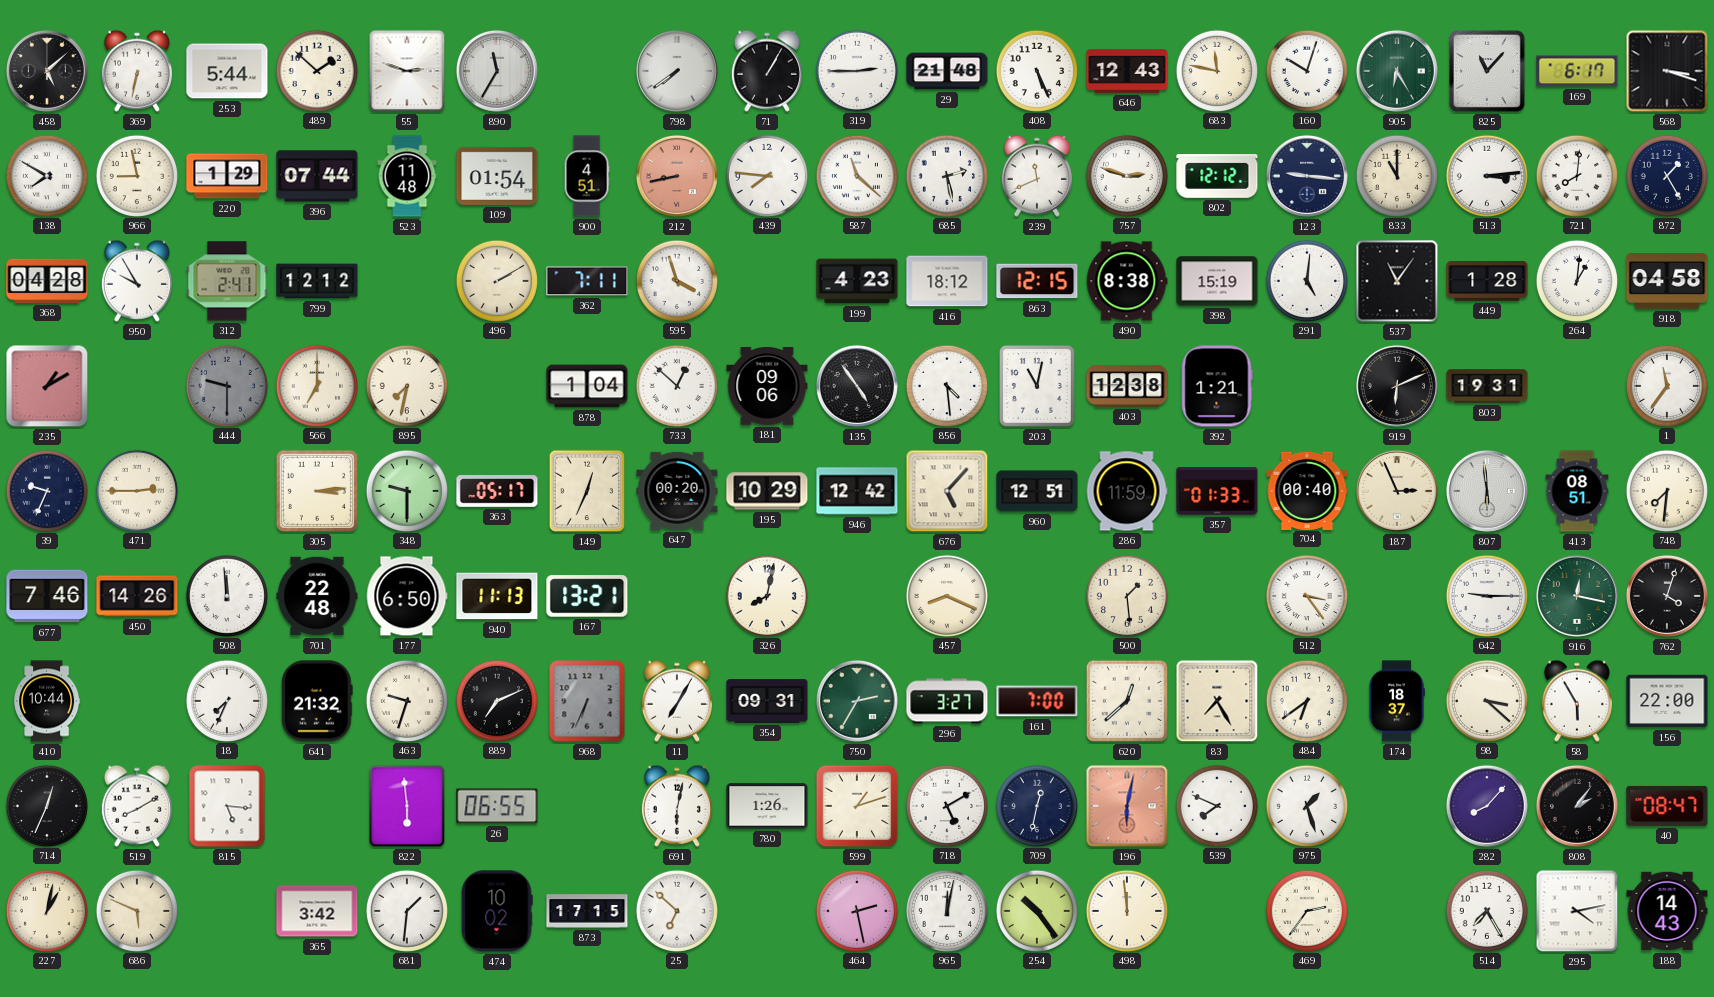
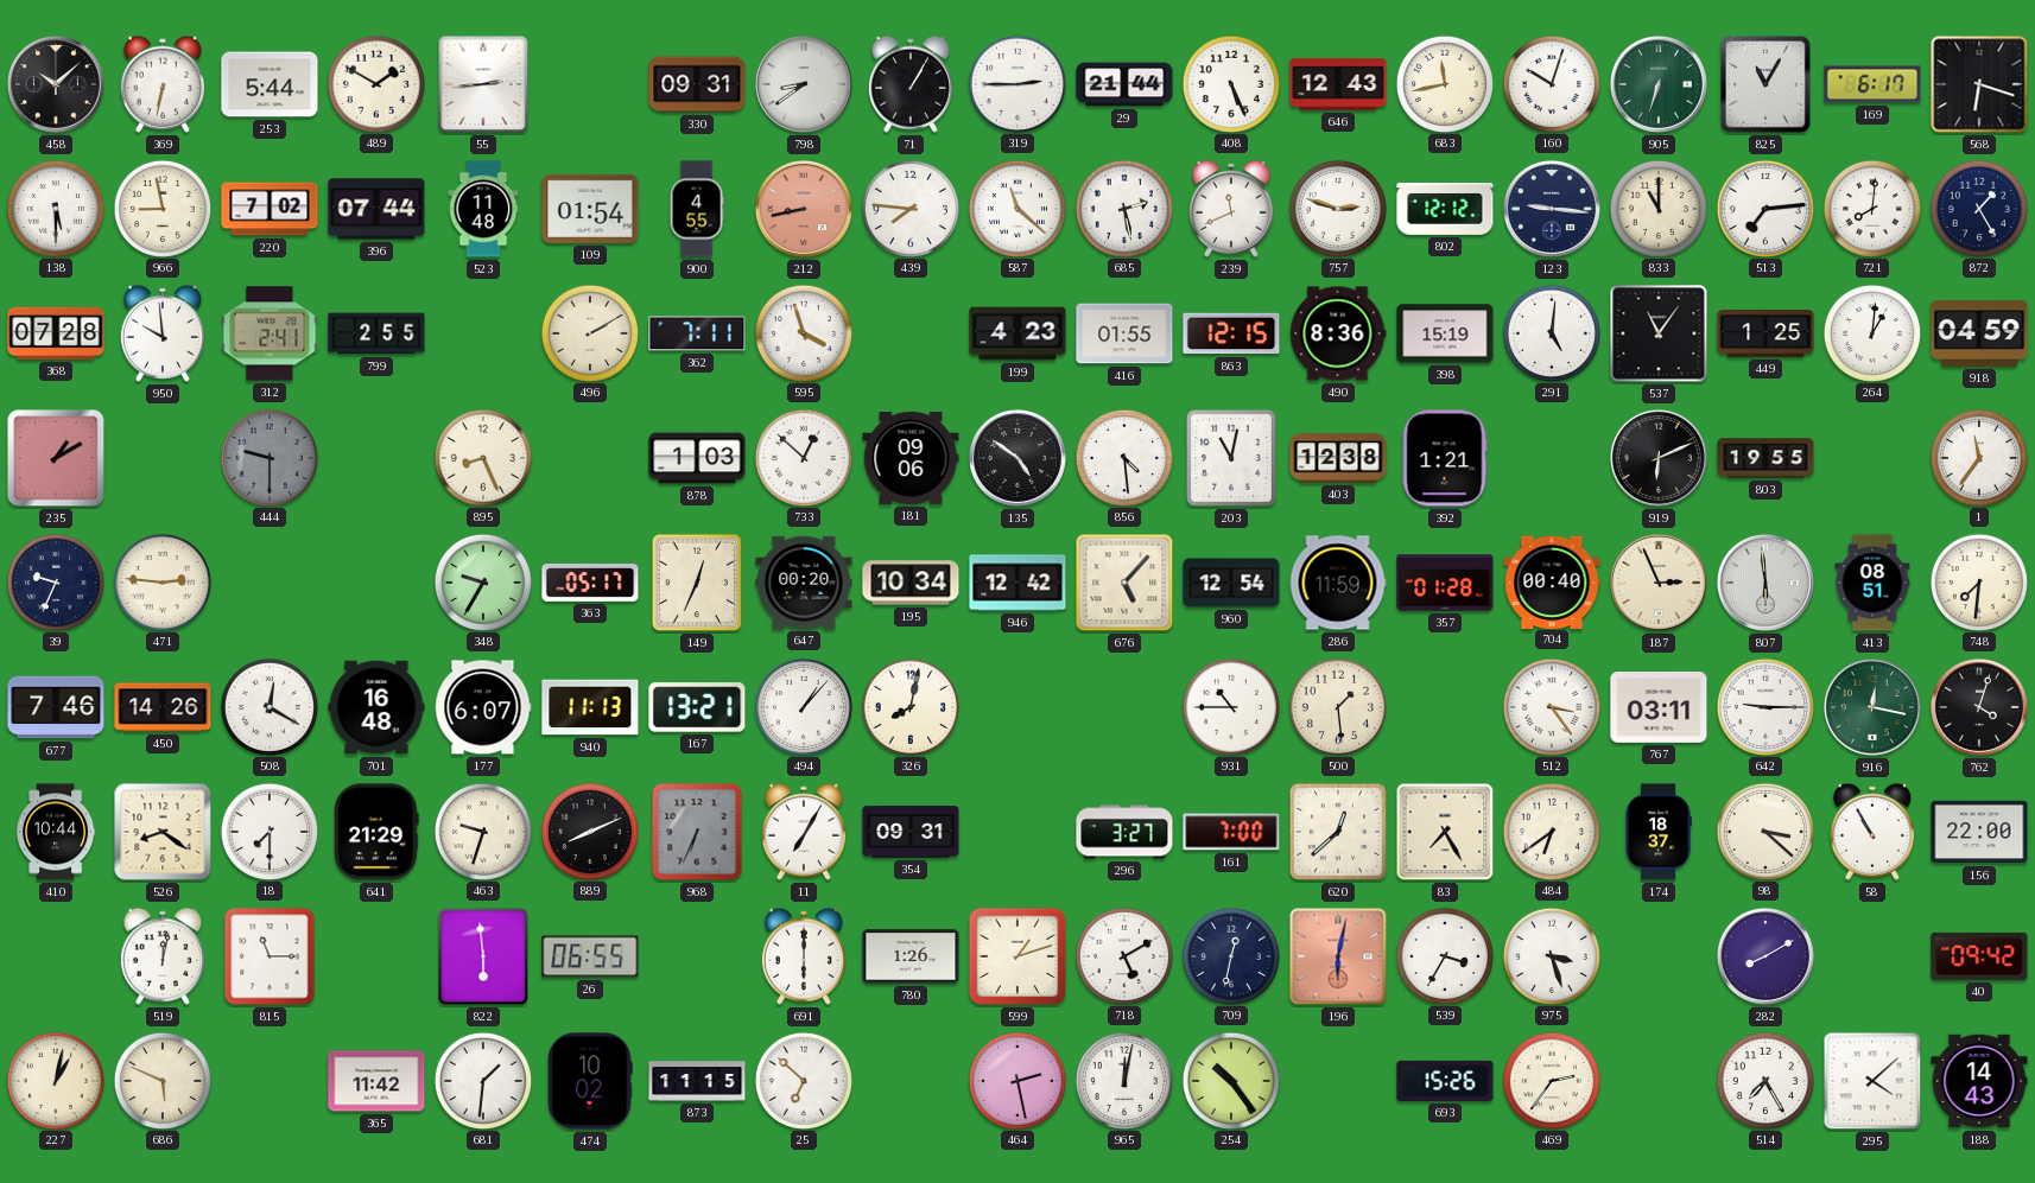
458: 5:08 -> 10:08
489: 1:52 -> 1:50
55: 2:48 -> 2:44
890: 11:35 -> none
330: none -> 09:31
798: 7:39 -> 8:39
29: 21:48 -> 21:44
683: 11:47 -> 11:43
905: 6:25 -> 6:33
825: 11:07 -> 11:05
568: 3:18 -> 6:18
138: 7:50 -> 5:30
220: 1:29 -> 7:02
900: 4:51 -> 4:55
513: 3:14 -> 7:14
368: 04:28 -> 07:28
950: 9:55 -> 9:59
799: 12:12 -> 2:55
416: 18:12 -> 01:55
490: 8:38 -> 8:36
449: 1:28 -> 1:25
918: 04:58 -> 04:59
566: 7:00 -> none
895: 7:32 -> 8:26
878: 1:04 -> 1:03
135: 4:54 -> 4:51
803: 19:31 -> 19:55
471: 2:45 -> 2:46
305: 3:14 -> none
348: 9:30 -> 9:35
195: 10:29 -> 10:34
960: 12:51 -> 12:54
357: 01:33 -> 01:28
508: 11:59 -> 12:20
701: 22:48 -> 16:48
177: 6:50 -> 6:07
494: none -> 1:07
457: 8:19 -> none
931: none -> 10:45
767: none -> 03:11
526: none -> 8:21
18: 7:34 -> 7:30
641: 21:32 -> 21:29
889: 7:11 -> 8:11
750: 2:35 -> none
58: 5:55 -> 10:55
714: 12:34 -> none
519: 8:10 -> 12:02
815: 5:16 -> 11:15
691: 6:02 -> 6:00
539: 7:49 -> 3:35
975: 1:27 -> 3:27
282: 8:07 -> 8:10
808: 2:06 -> none
40: 08:47 -> 09:42
365: 3:42 -> 11:42
873: 17:15 -> 11:15
498: 11:59 -> none
693: none -> 15:26
295: 4:13 -> 4:08
